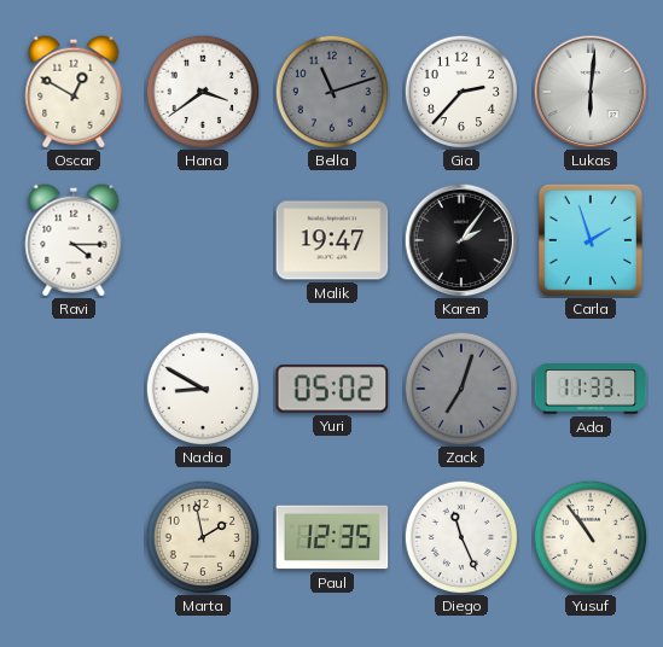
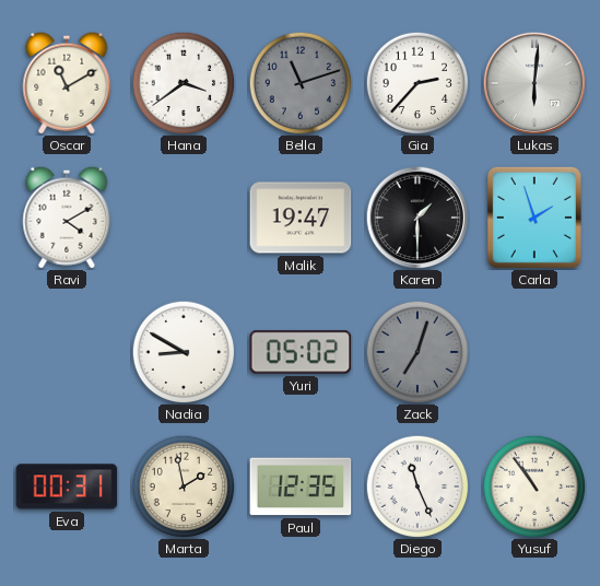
Oscar: 12:50 -> 11:10
Ravi: 4:15 -> 4:10
Karen: 2:06 -> 1:30
Ada: 11:33 -> none
Eva: none -> 00:31
